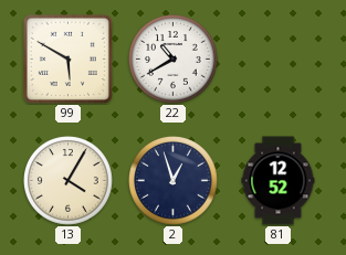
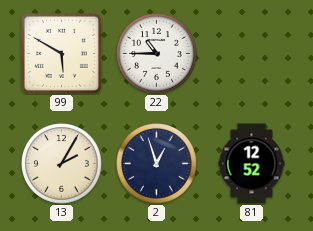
22: 10:40 -> 10:45
13: 4:05 -> 2:05
